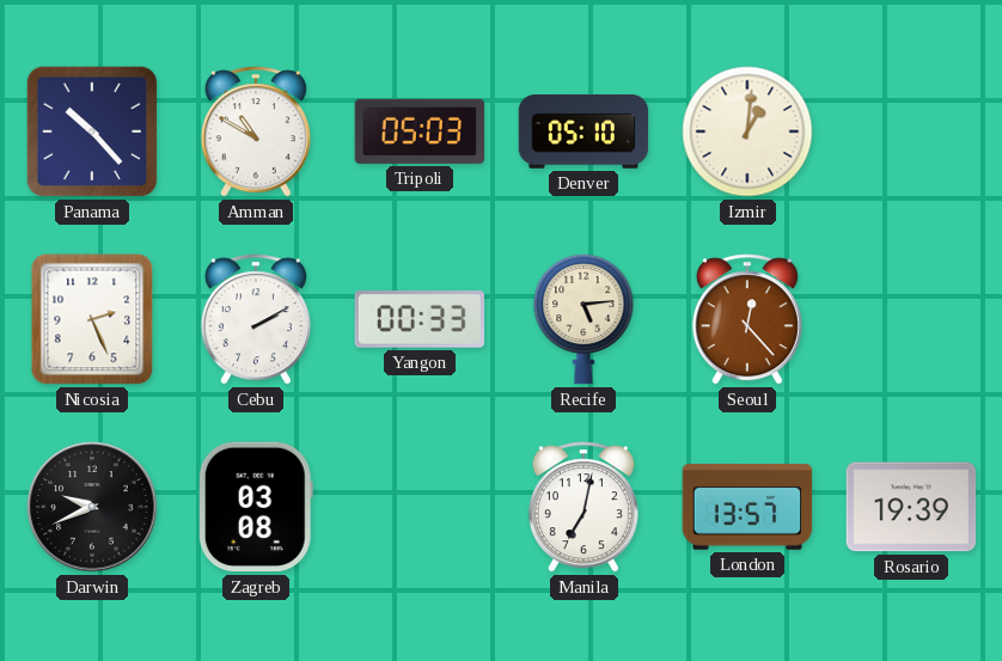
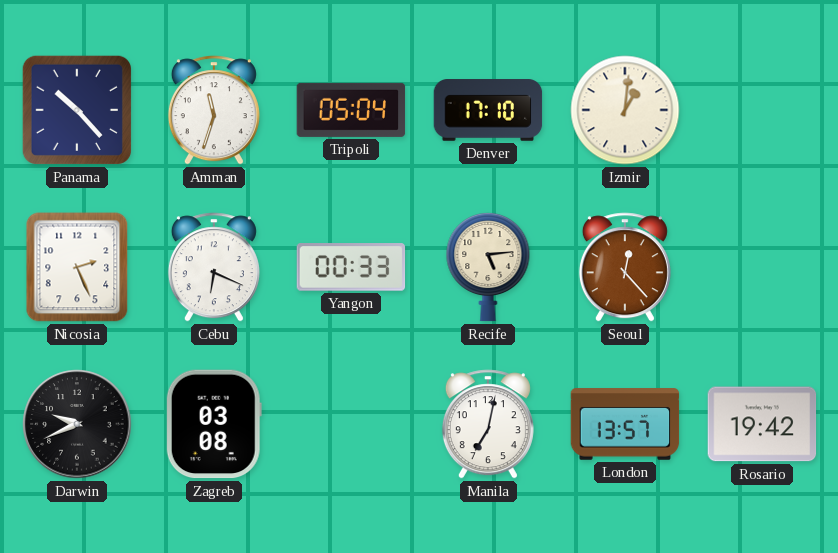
Amman: 10:50 -> 11:33
Tripoli: 05:03 -> 05:04
Denver: 05:10 -> 17:10
Cebu: 2:10 -> 6:19
Rosario: 19:39 -> 19:42
